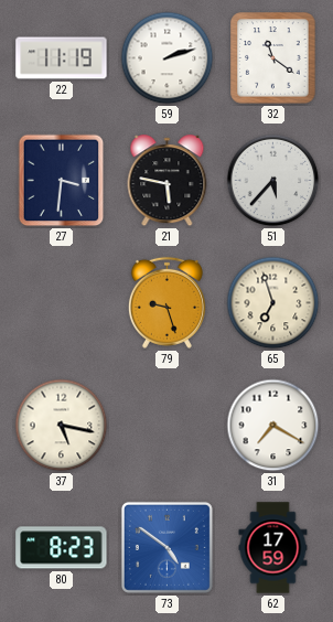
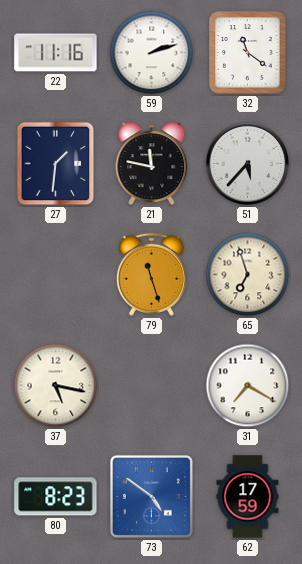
22: 11:19 -> 11:16
27: 3:31 -> 1:31
21: 5:47 -> 11:47
79: 9:27 -> 11:27
